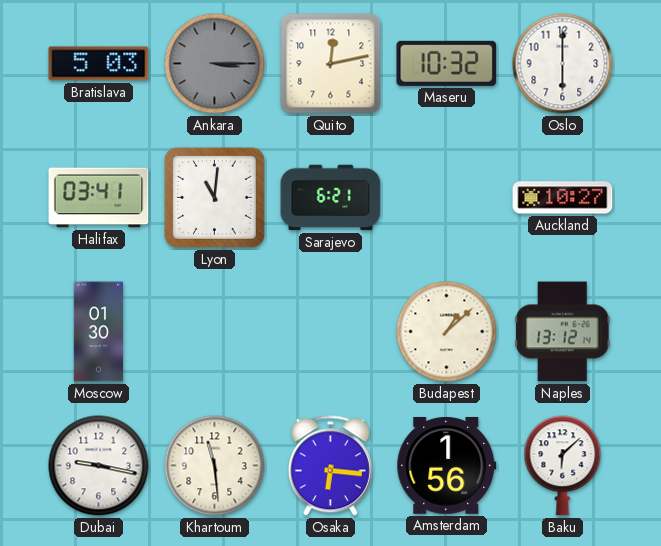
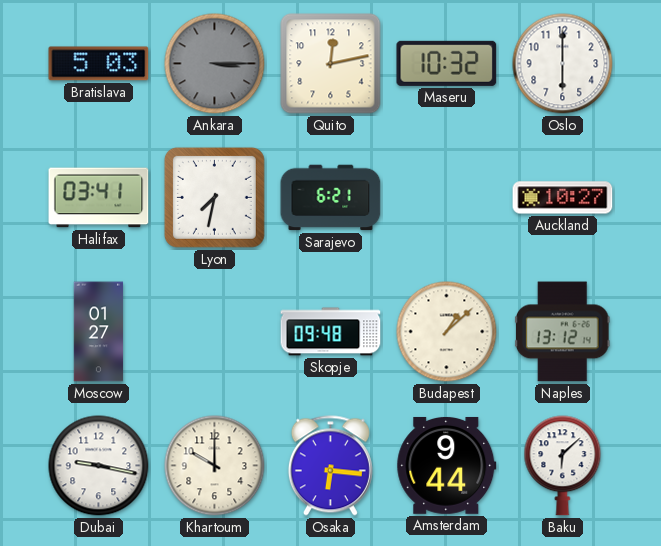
Lyon: 11:01 -> 7:32
Moscow: 01:30 -> 01:27
Skopje: none -> 09:48
Khartoum: 11:29 -> 10:00
Amsterdam: 1:56 -> 9:44
